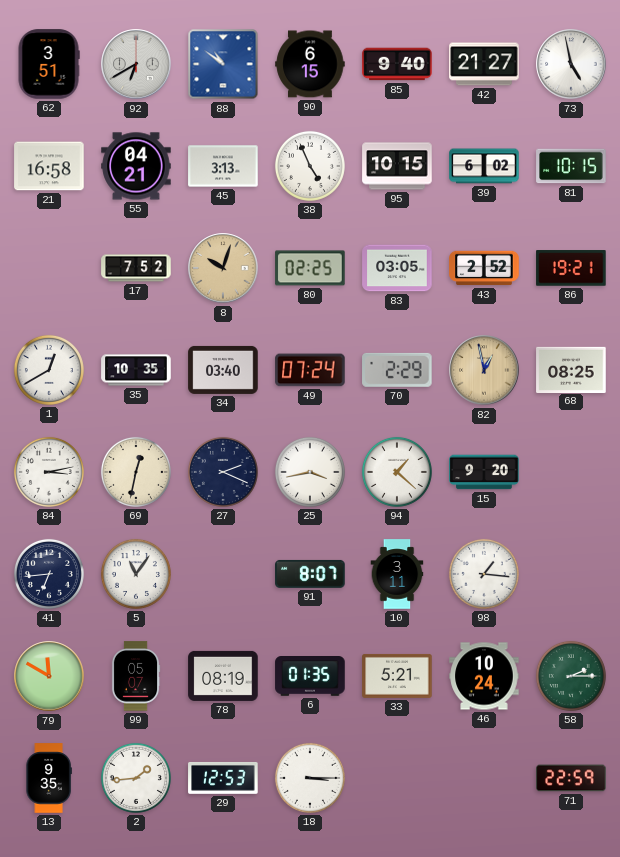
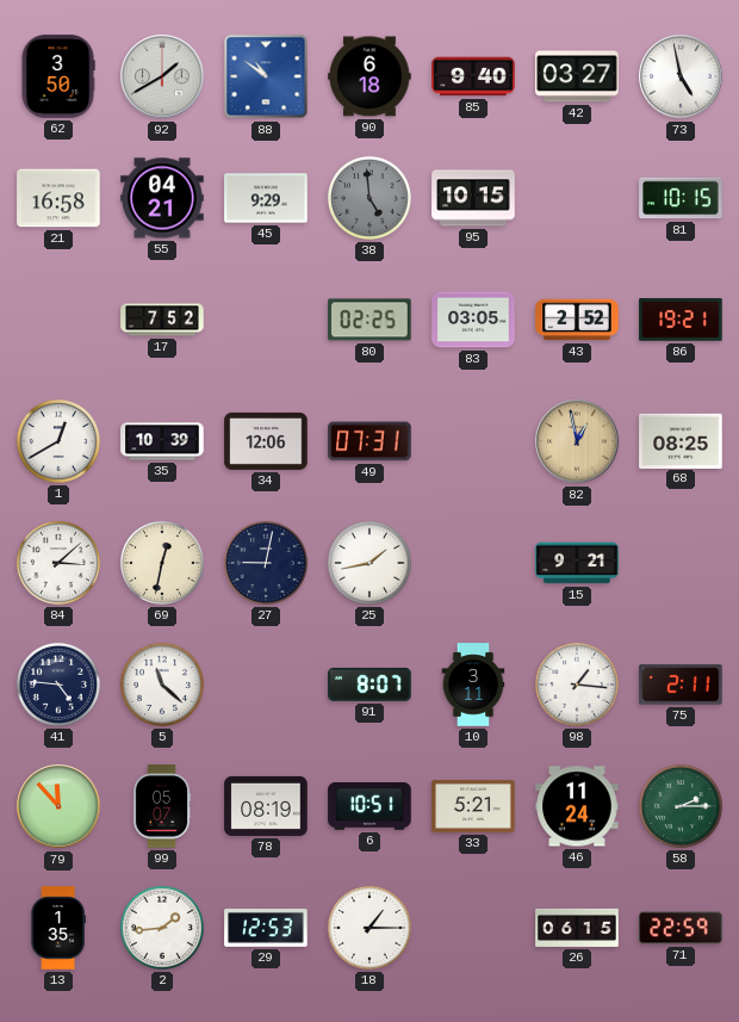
62: 3:51 -> 3:50
92: 6:40 -> 1:40
90: 6:15 -> 6:18
42: 21:27 -> 03:27
45: 3:13 -> 9:29
38: 4:56 -> 4:59
38 dial: white -> grey
39: 6:02 -> none
8: 10:03 -> none
35: 10:35 -> 10:39
34: 03:40 -> 12:06
49: 07:24 -> 07:31
70: 2:29 -> none
84: 3:13 -> 3:08
27: 2:19 -> 9:02
25: 3:43 -> 1:43
94: 1:22 -> none
15: 9:20 -> 9:21
41: 6:44 -> 4:46
5: 11:06 -> 11:22
75: none -> 2:11
79: 11:50 -> 11:53
6: 01:35 -> 10:51
46: 10:24 -> 11:24
13: 9:35 -> 1:35
18: 3:15 -> 1:15
26: none -> 06:15
